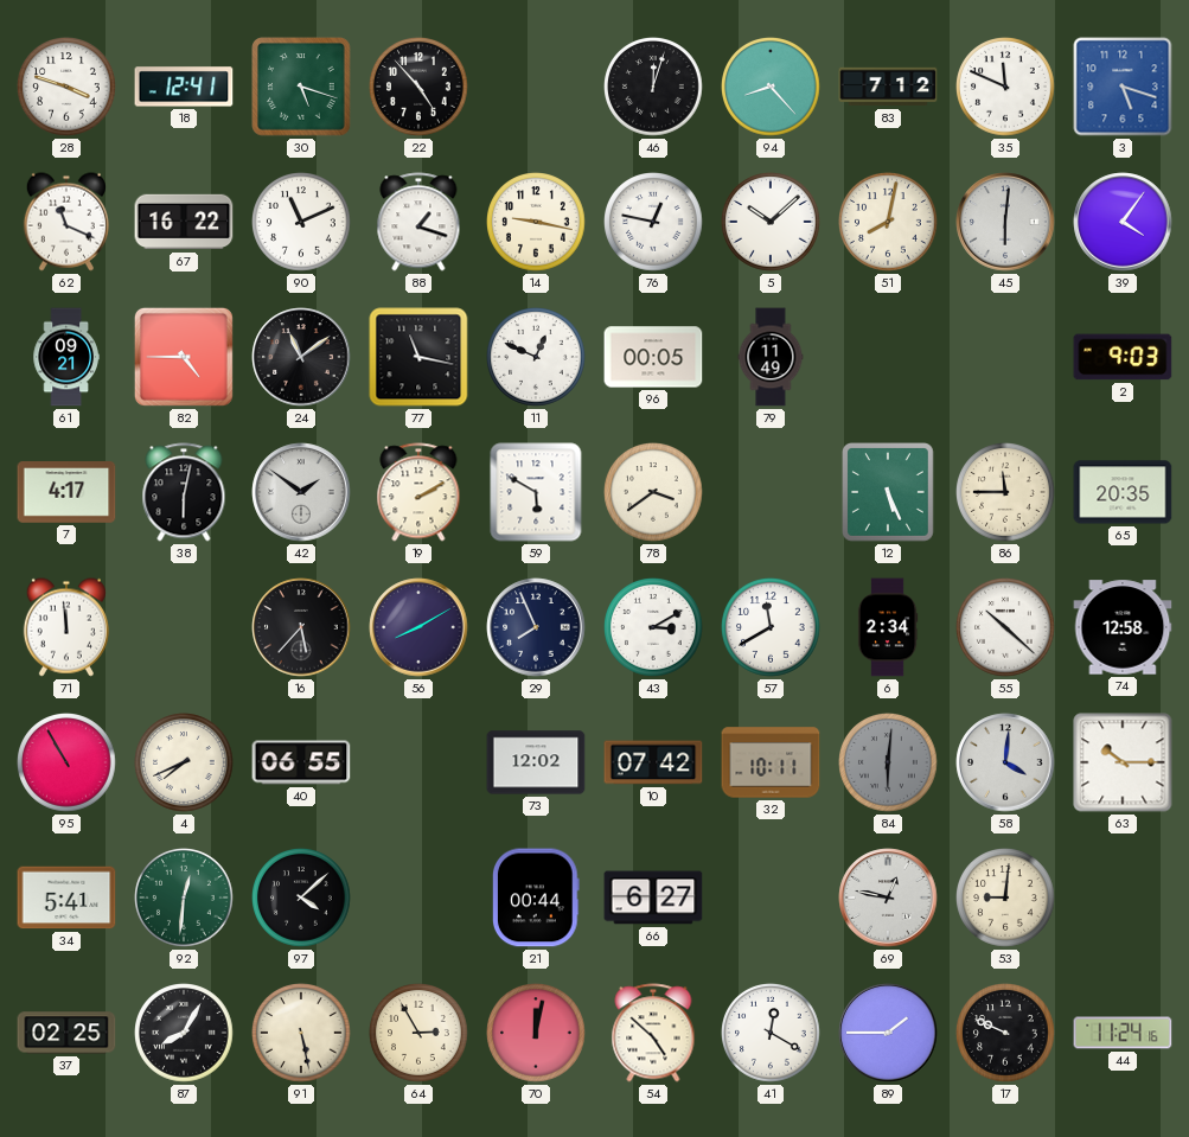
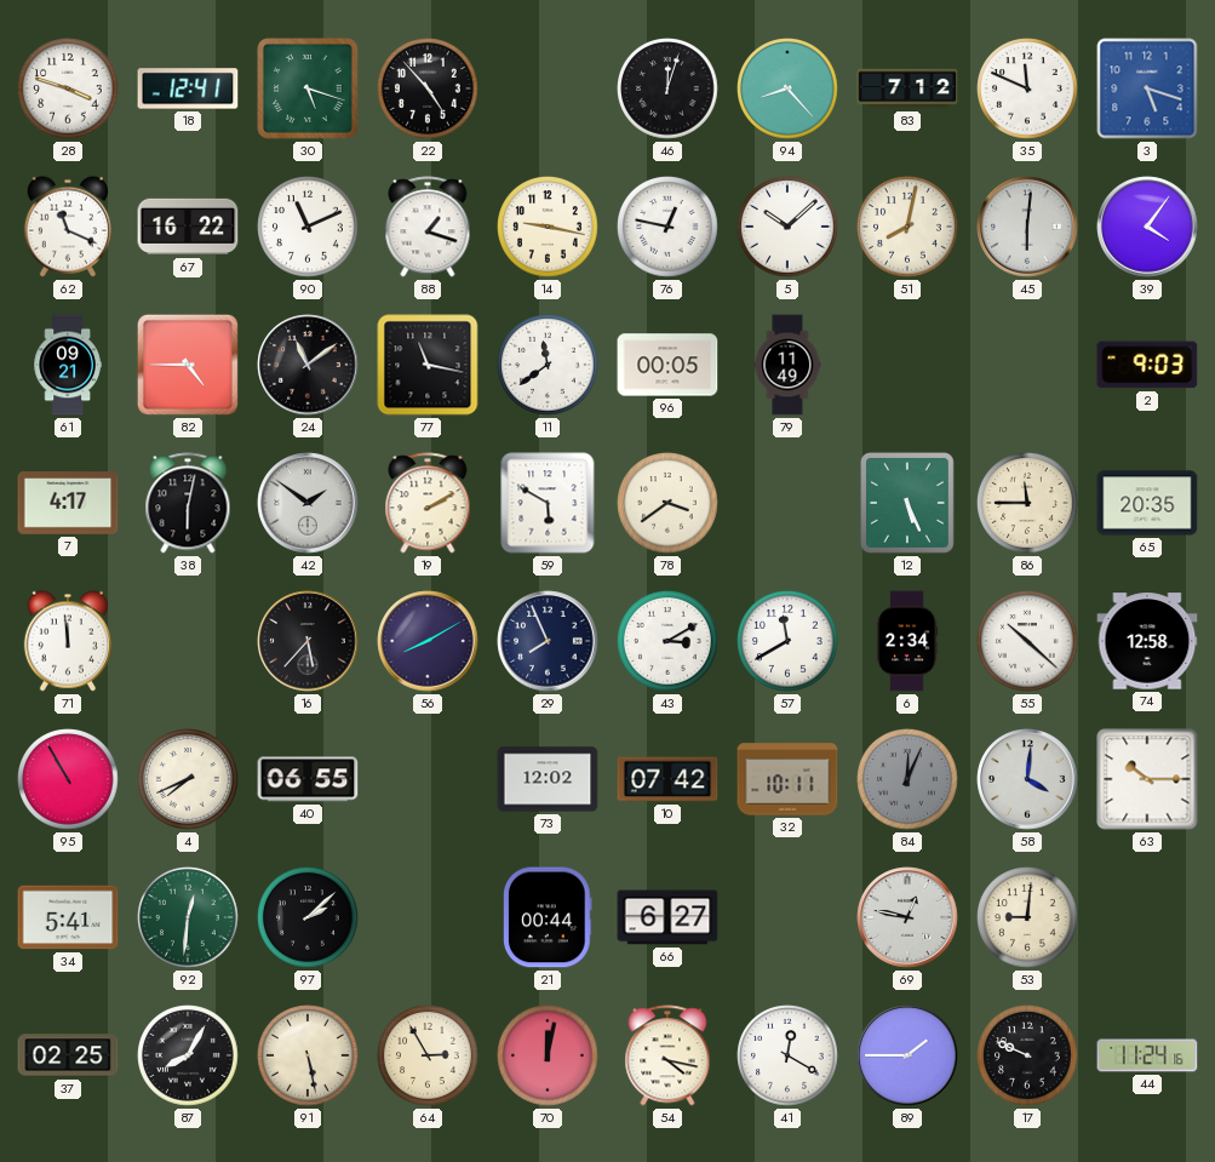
11: 12:49 -> 11:39
84: 6:01 -> 12:04
97: 4:08 -> 2:08
54: 4:52 -> 4:17
